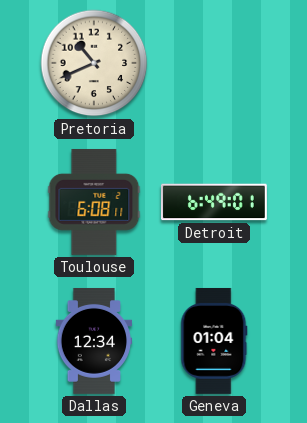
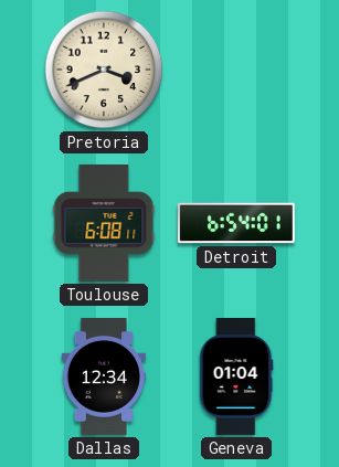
Pretoria: 10:41 -> 3:41
Detroit: 6:49 -> 6:54
